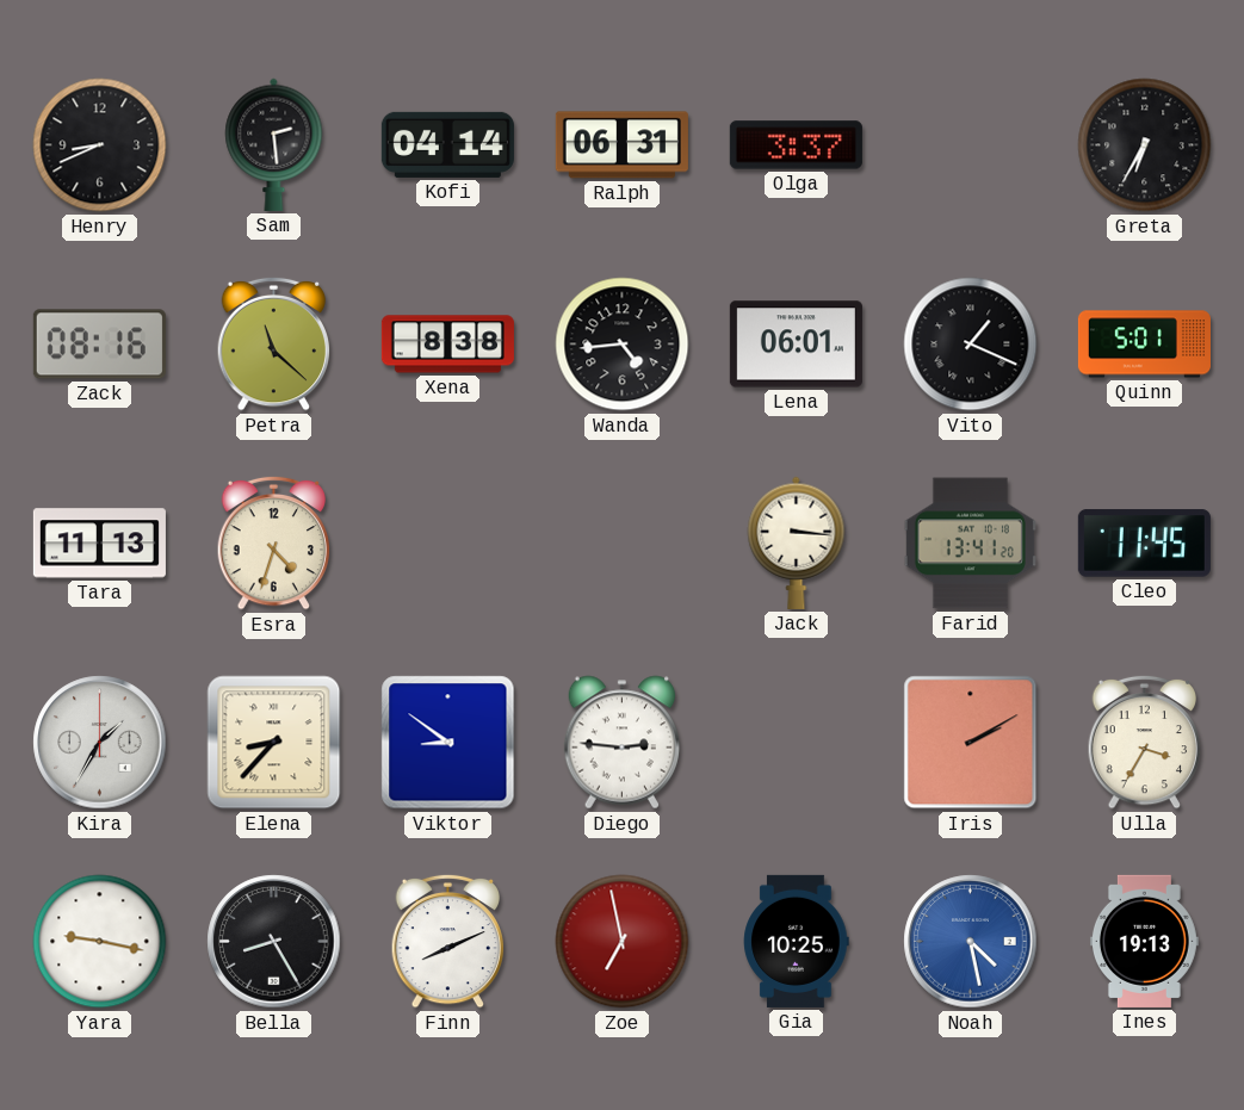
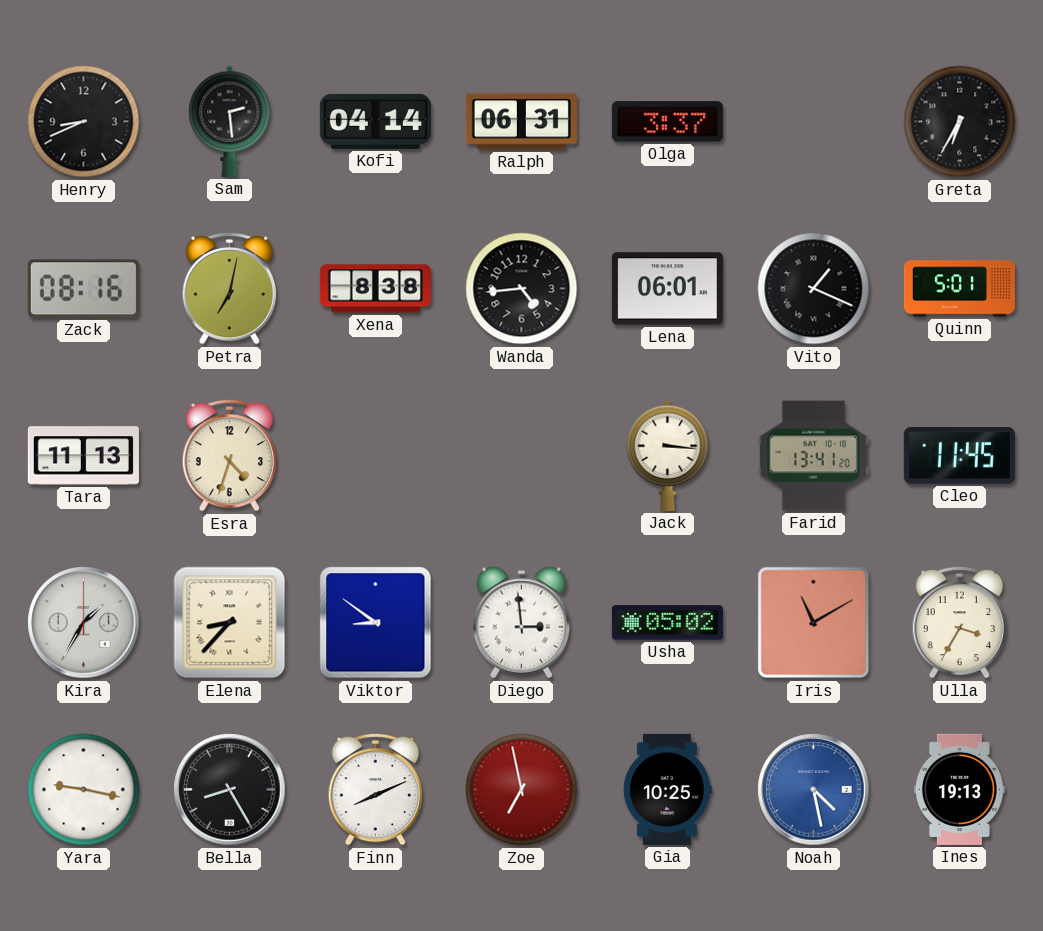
Petra: 11:22 -> 7:02
Diego: 2:46 -> 2:59
Usha: none -> 05:02
Iris: 2:10 -> 11:10
